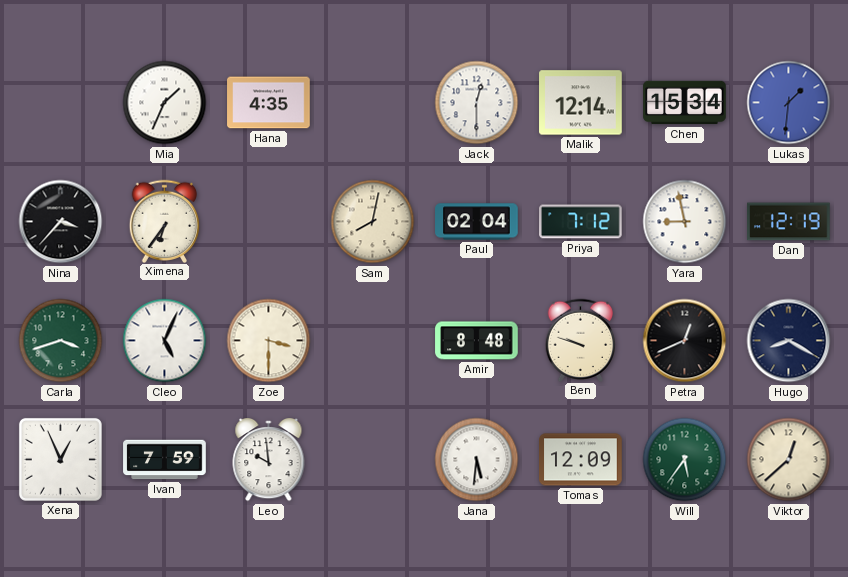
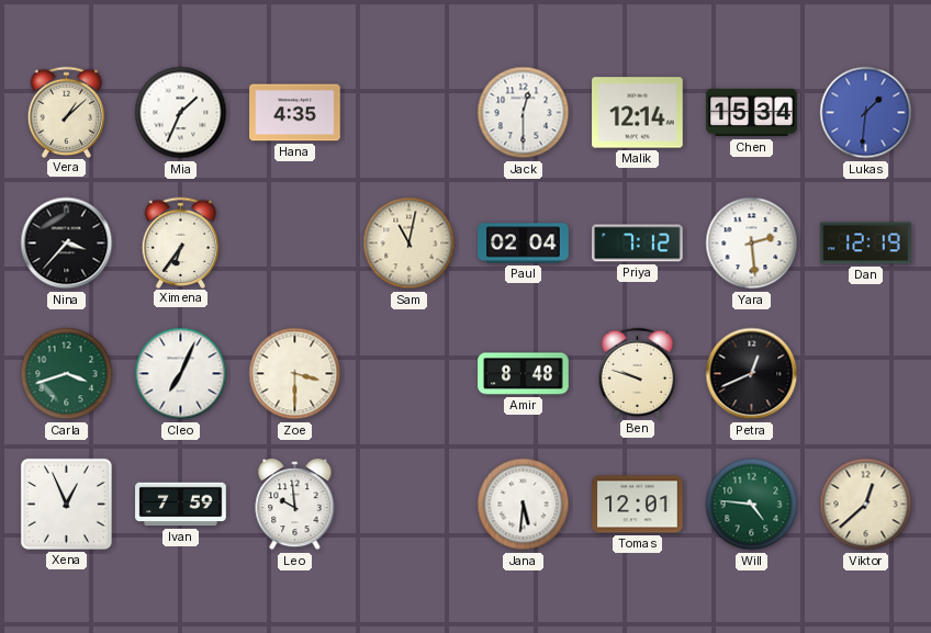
Vera: none -> 1:08
Sam: 8:02 -> 11:02
Yara: 8:58 -> 2:29
Cleo: 5:04 -> 7:04
Hugo: 8:20 -> none
Tomas: 12:09 -> 12:01
Will: 5:36 -> 4:46
